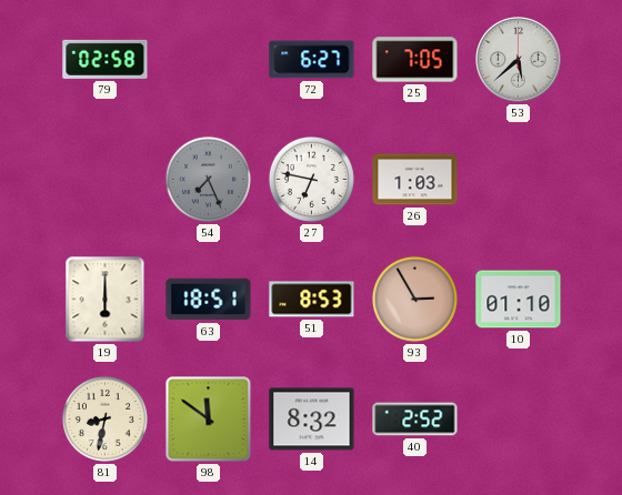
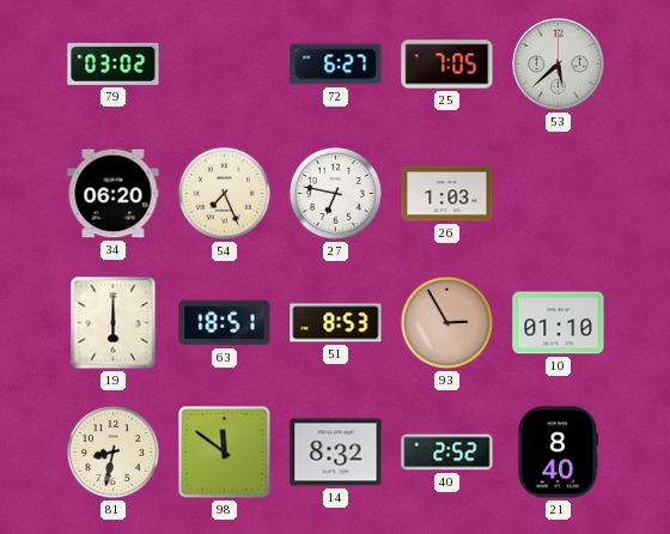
79: 02:58 -> 03:02
34: none -> 06:20
54 dial: grey -> cream
21: none -> 8:40
